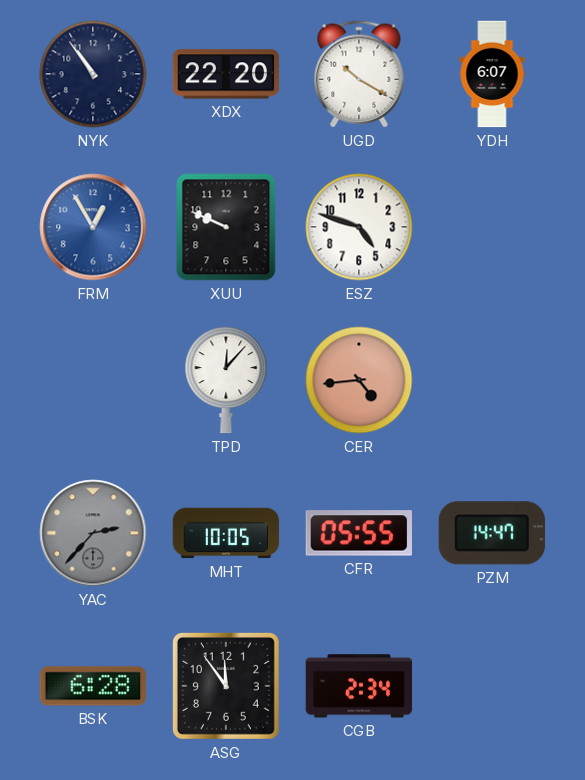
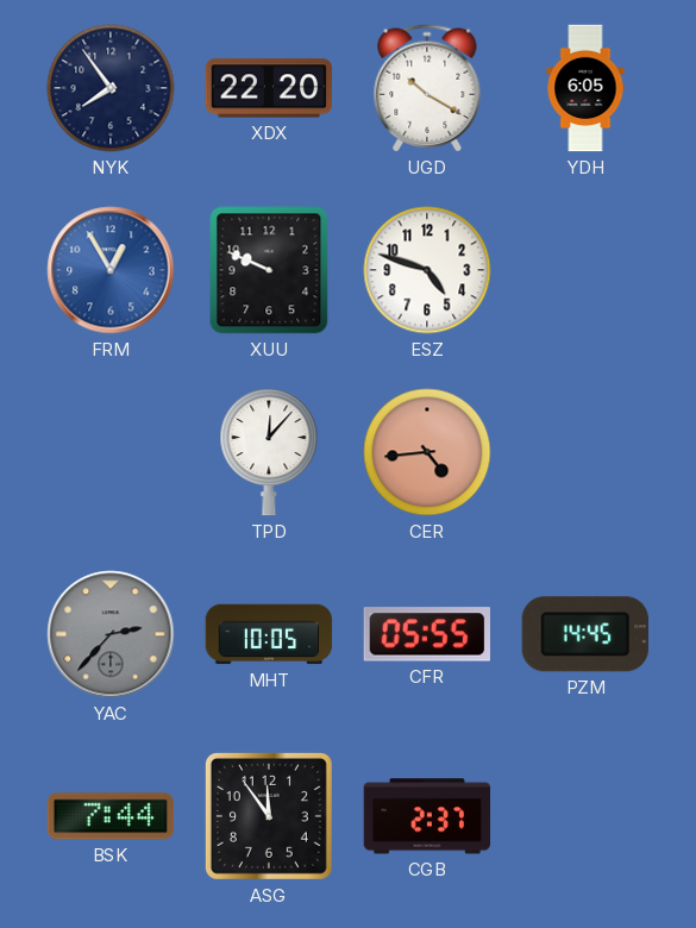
NYK: 10:54 -> 7:54
YDH: 6:07 -> 6:05
PZM: 14:47 -> 14:45
BSK: 6:28 -> 7:44
CGB: 2:34 -> 2:37
